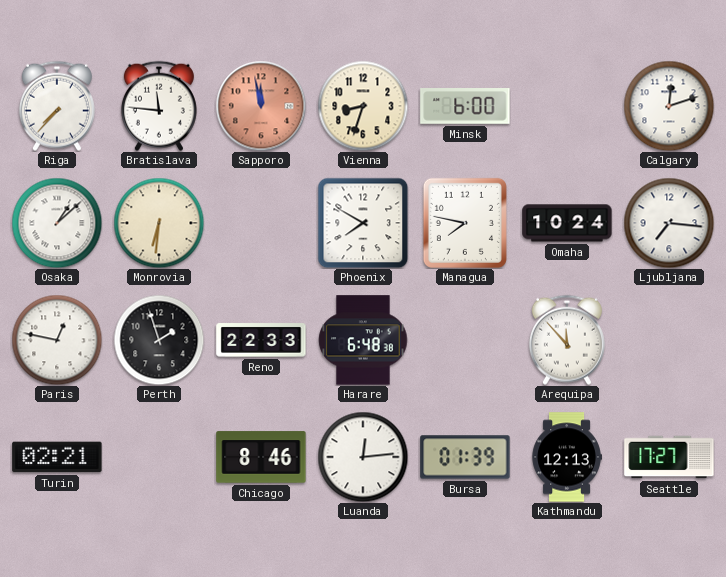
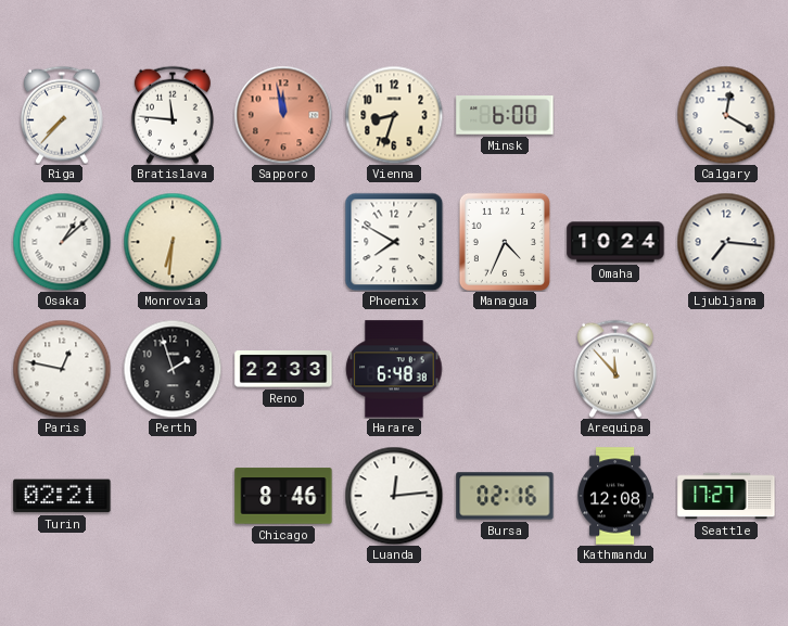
Calgary: 12:12 -> 12:20
Managua: 7:47 -> 4:34
Bursa: 01:39 -> 02:16
Kathmandu: 12:13 -> 12:08
